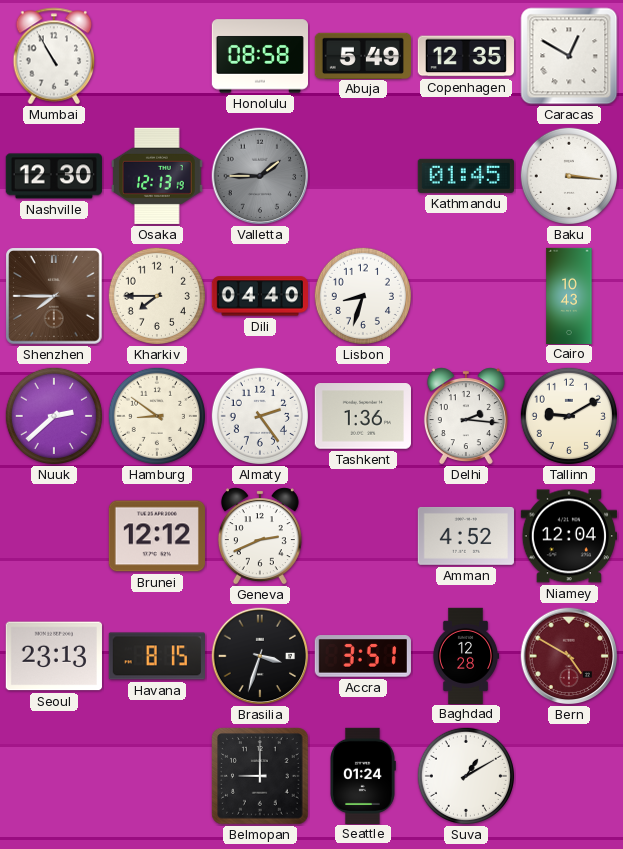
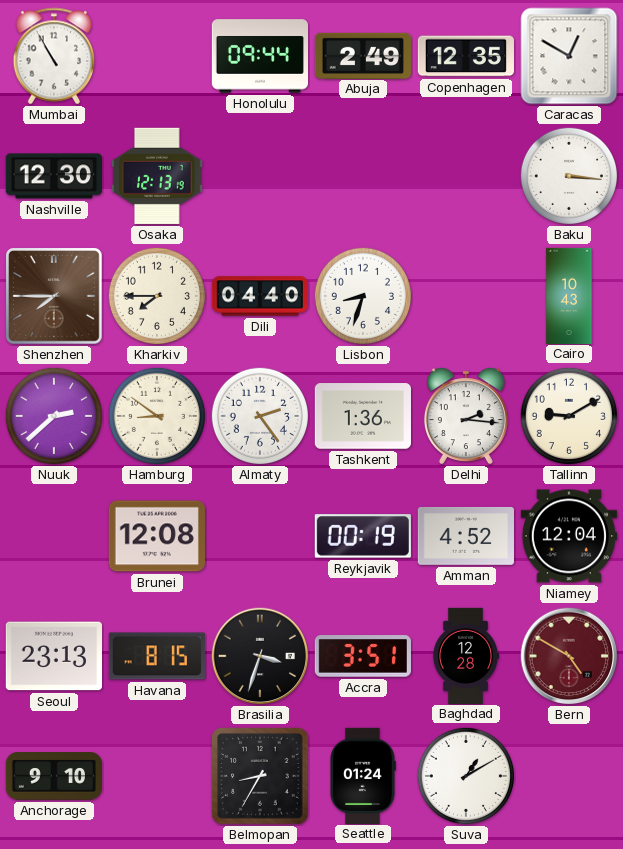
Honolulu: 08:58 -> 09:44
Abuja: 5:49 -> 2:49
Valletta: 1:45 -> none
Kathmandu: 01:45 -> none
Brunei: 12:12 -> 12:08
Geneva: 2:41 -> none
Reykjavik: none -> 00:19
Anchorage: none -> 9:10
Belmopan: 9:00 -> 8:35
